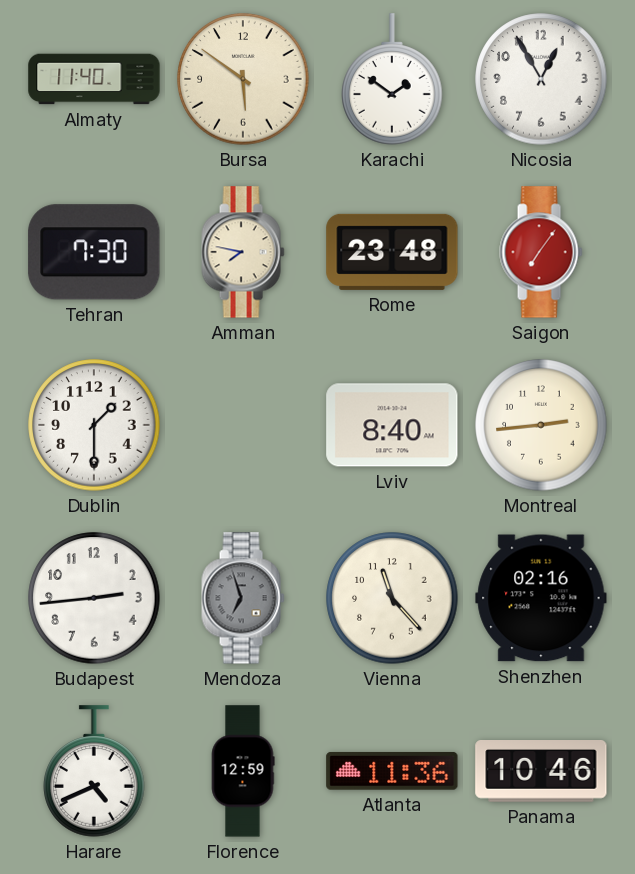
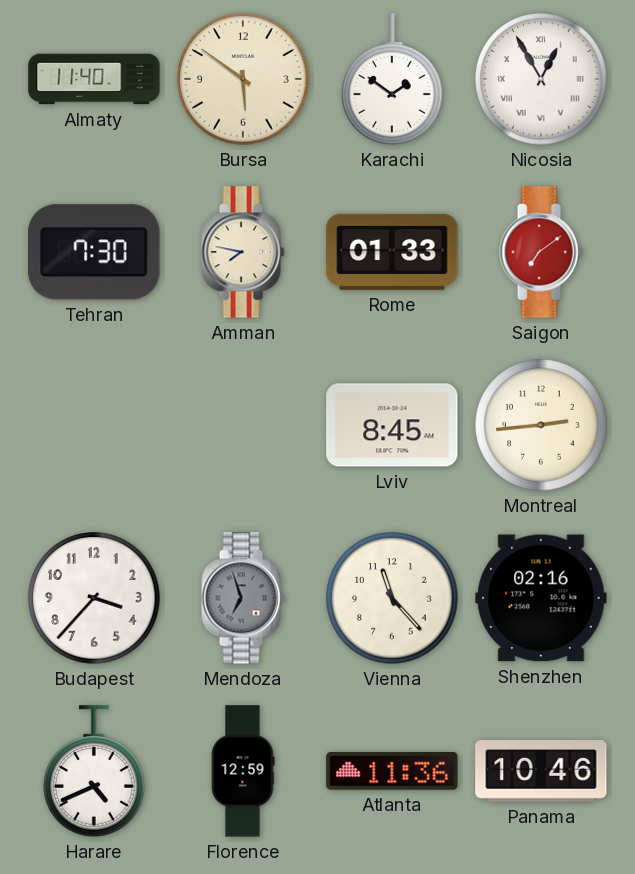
Nicosia numerals: Arabic -> Roman
Rome: 23:48 -> 01:33
Saigon: 7:06 -> 7:09
Dublin: 1:30 -> none
Lviv: 8:40 -> 8:45
Budapest: 2:44 -> 3:37
